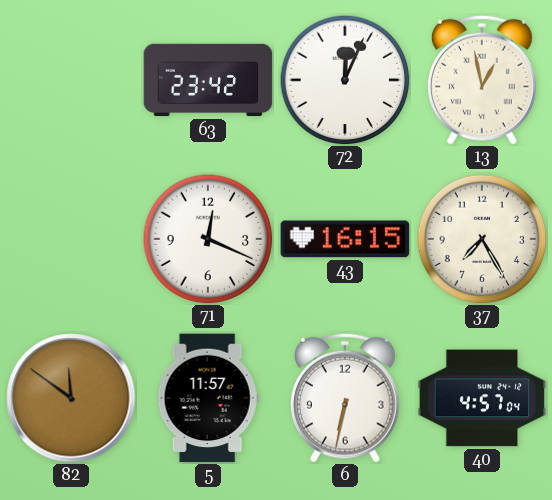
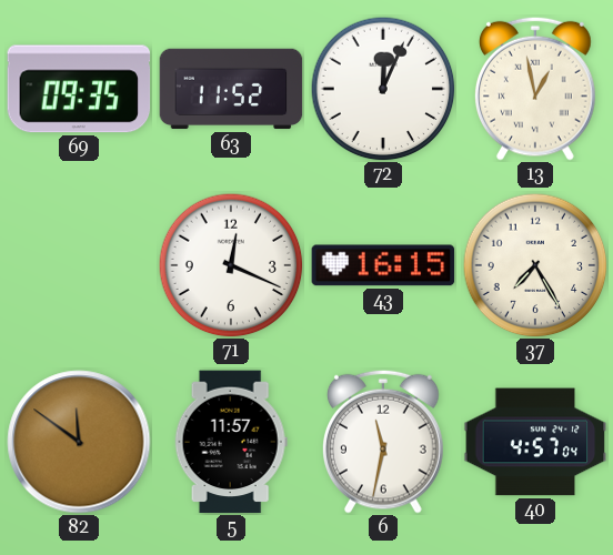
69: none -> 09:35
63: 23:42 -> 11:52
6: 6:32 -> 11:32
